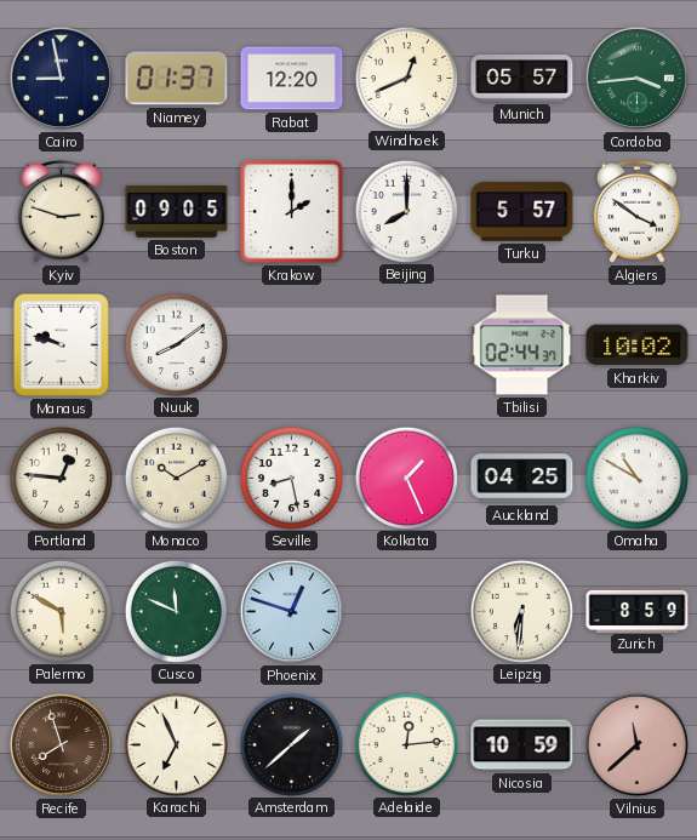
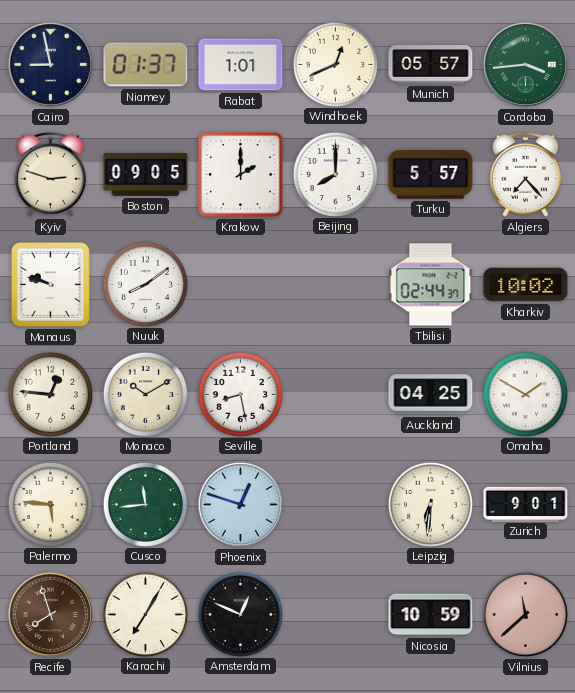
Rabat: 12:20 -> 1:01
Algiers: 3:51 -> 7:23
Kolkata: 1:26 -> none
Omaha: 10:50 -> 1:50
Palermo: 5:50 -> 5:46
Cusco: 11:49 -> 11:44
Zurich: 8:59 -> 9:01
Karachi: 6:56 -> 7:05
Amsterdam: 1:38 -> 12:49
Adelaide: 12:14 -> none
